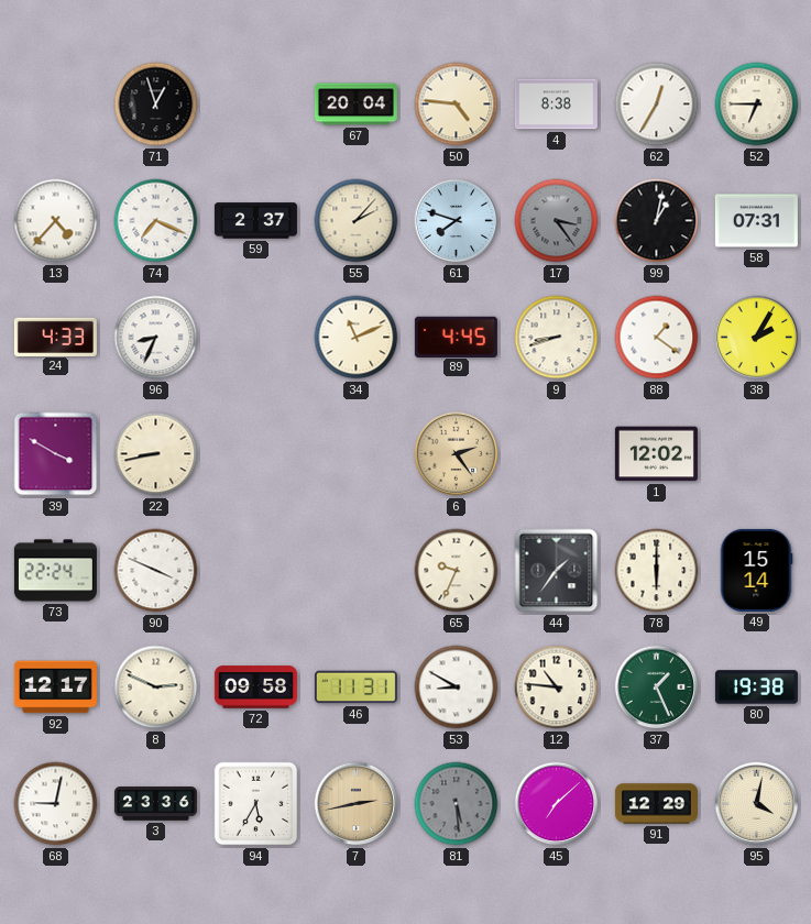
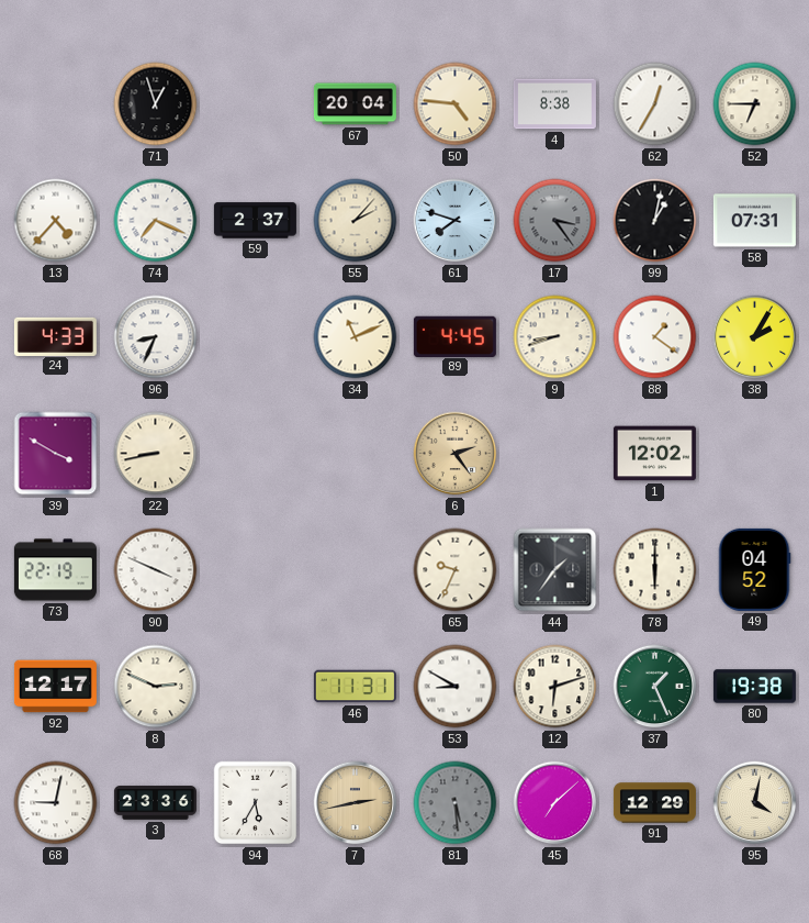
73: 22:24 -> 22:19
49: 15:14 -> 04:52
72: 09:58 -> none
12: 10:46 -> 6:12
